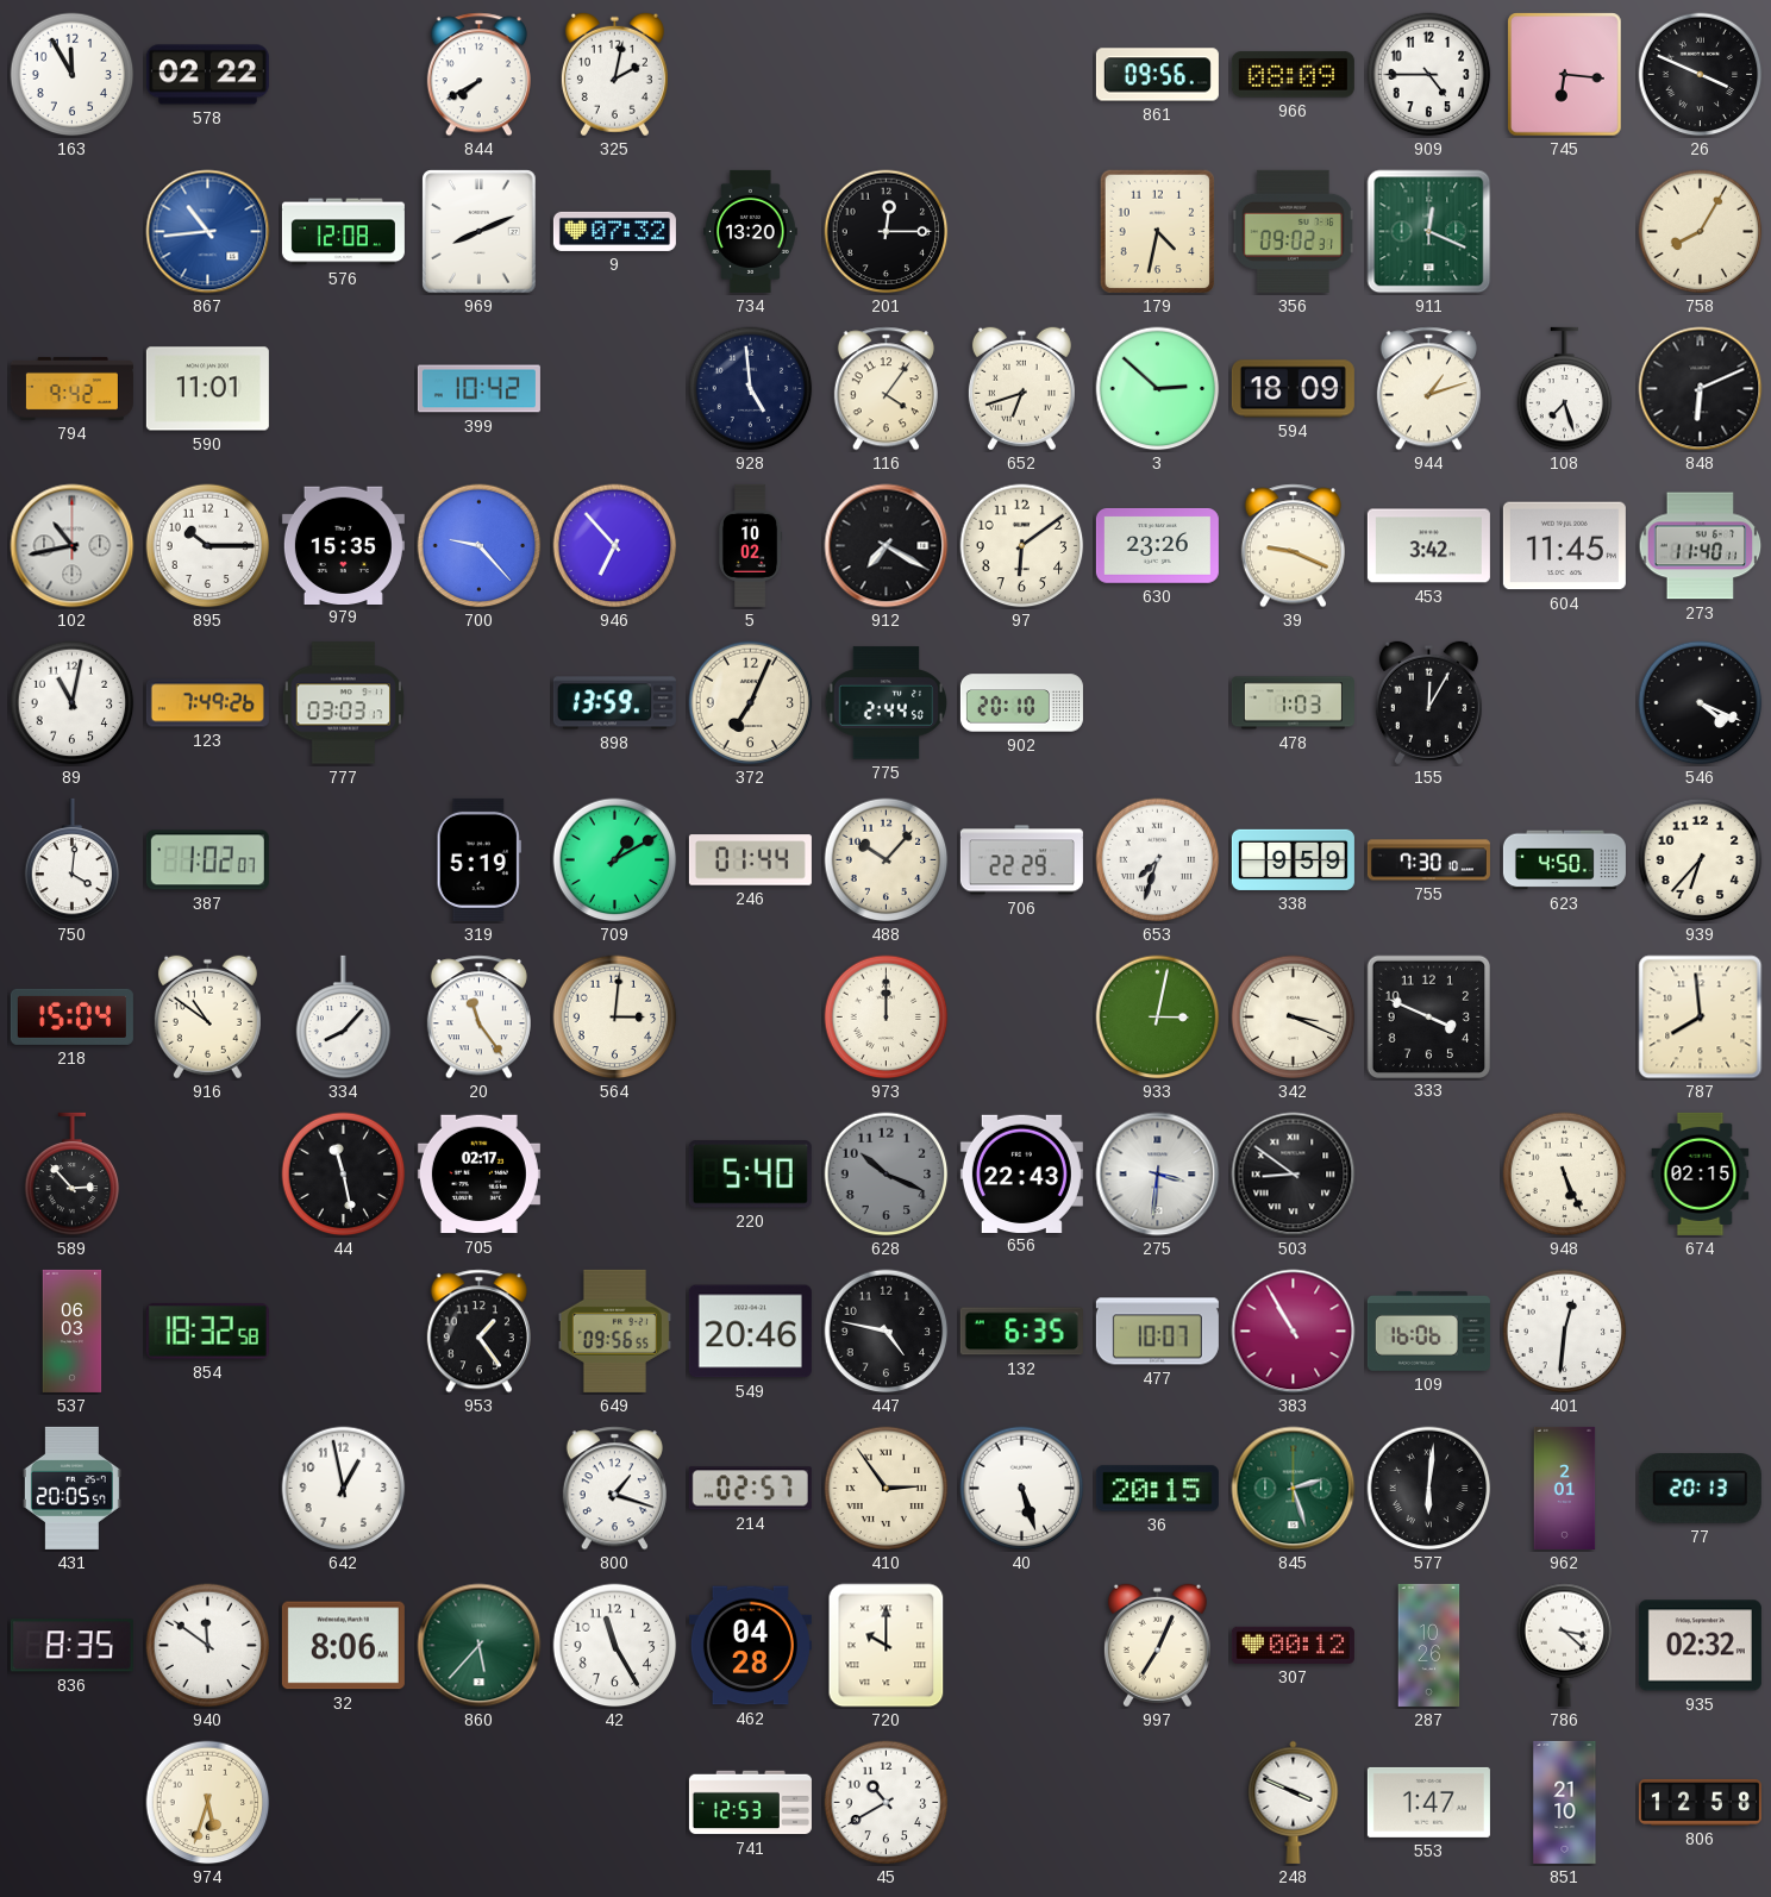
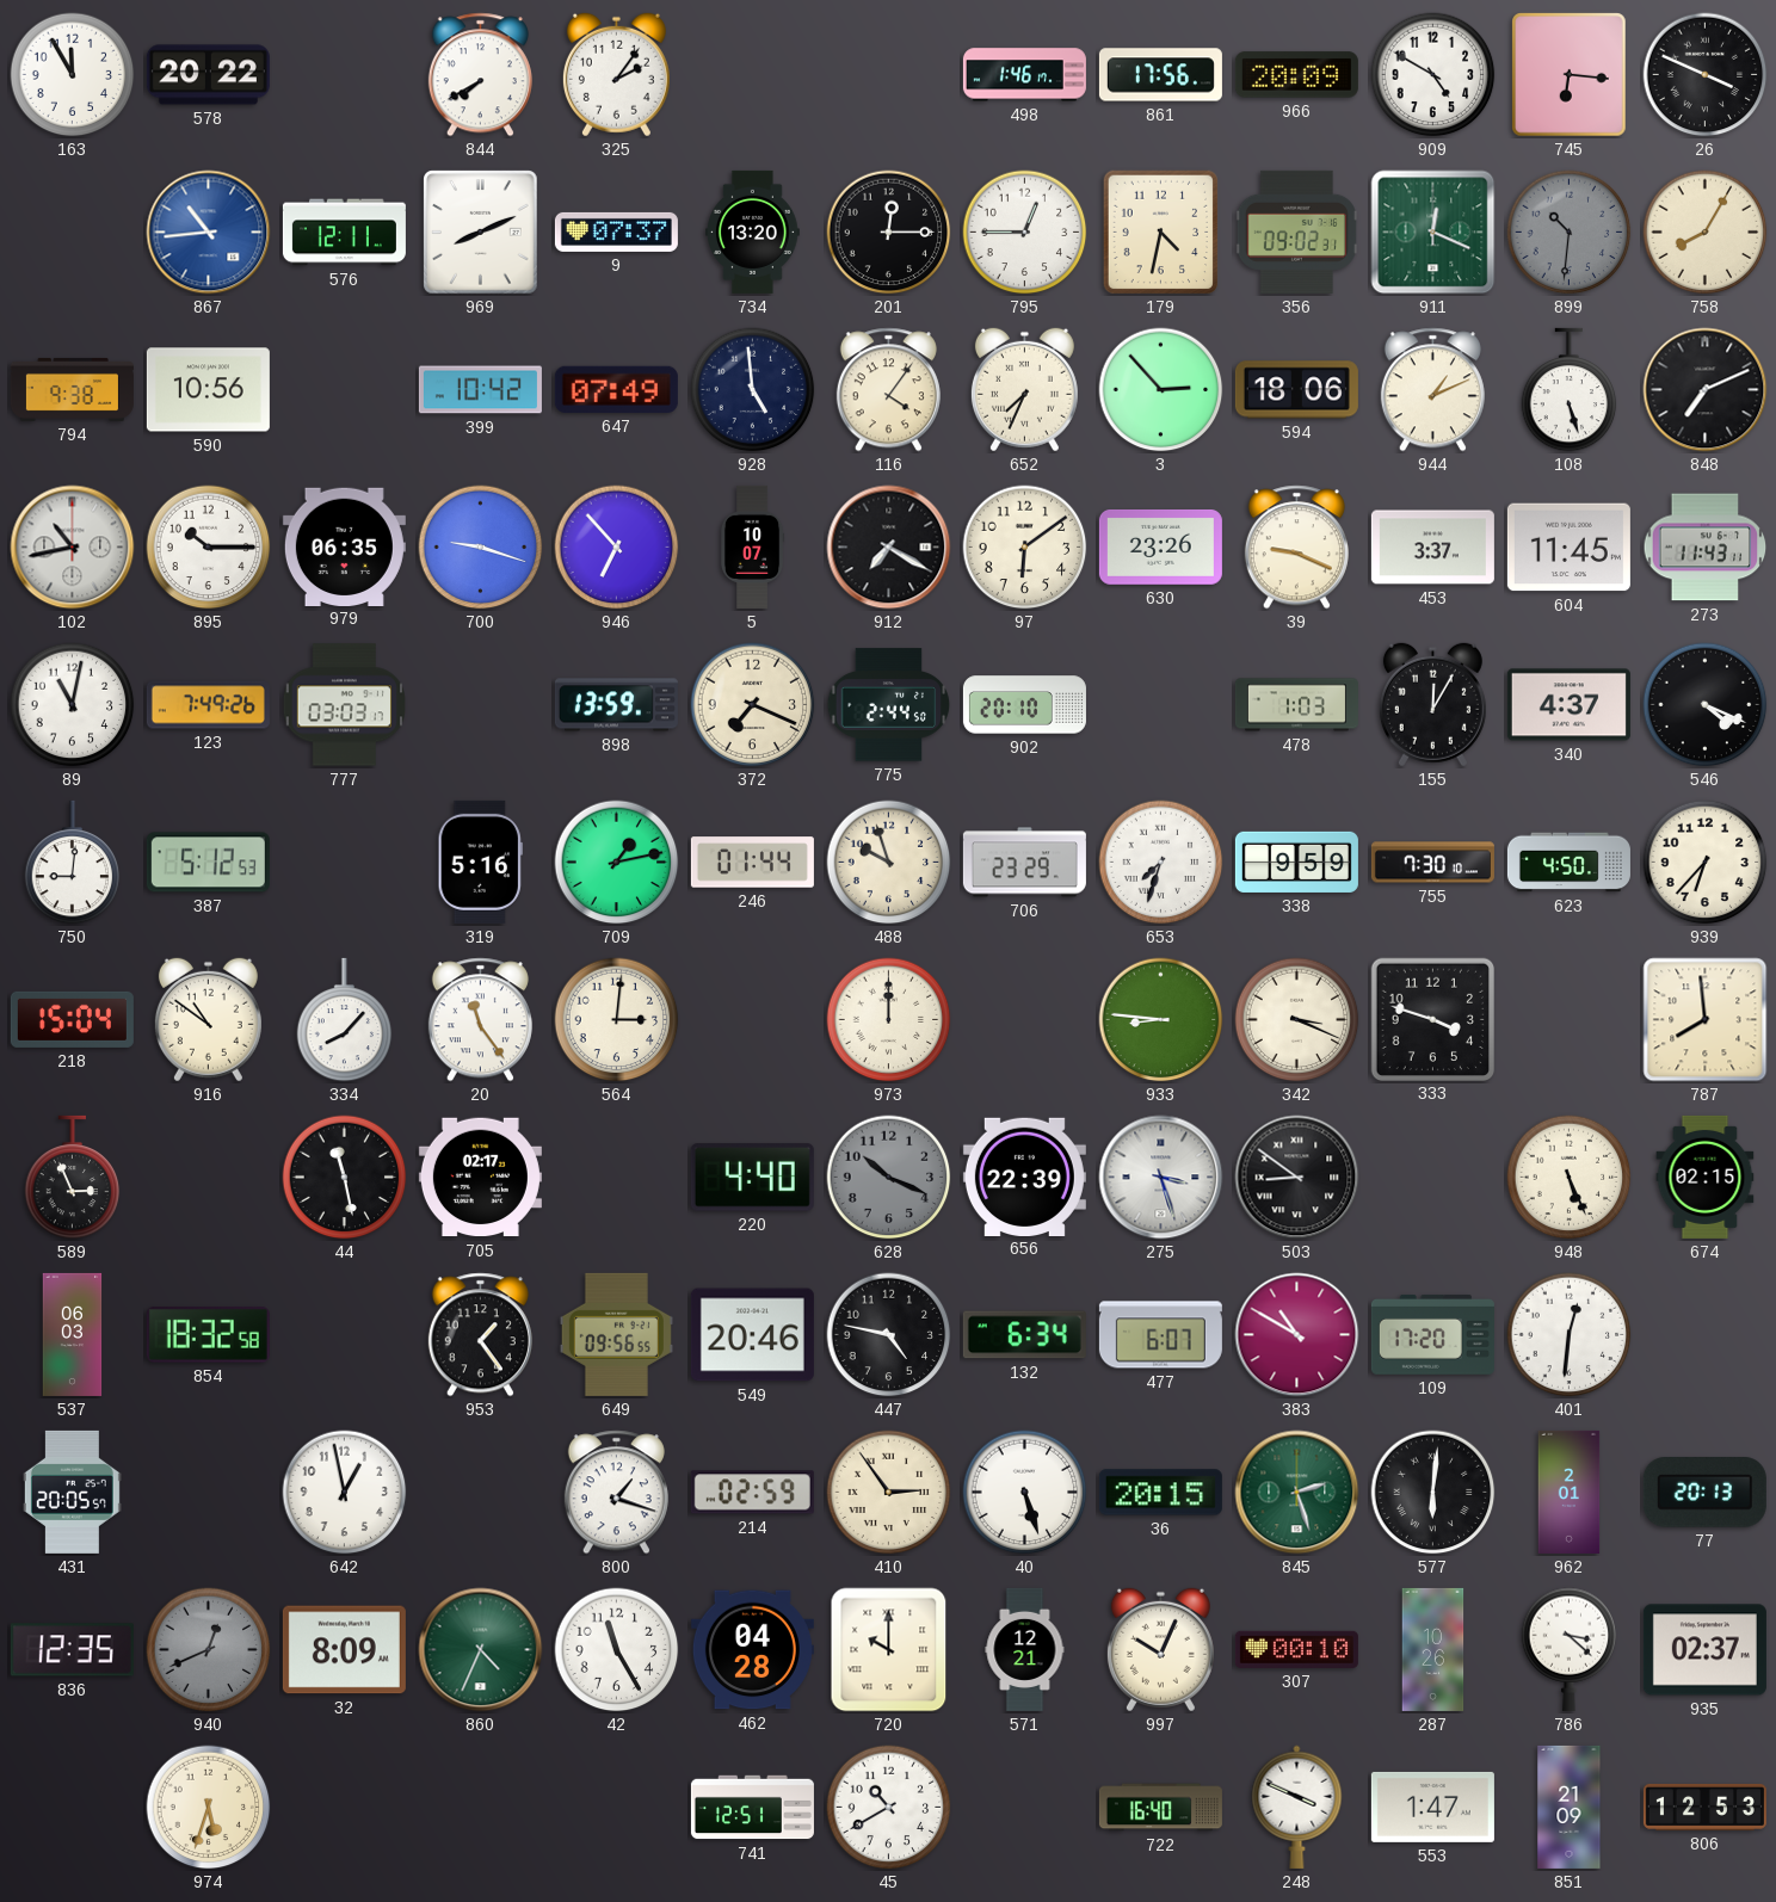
578: 02:22 -> 20:22
325: 2:02 -> 2:06
498: none -> 1:46
861: 09:56 -> 17:56
966: 08:09 -> 20:09
909: 4:45 -> 4:50
576: 12:08 -> 12:11
9: 07:32 -> 07:37
795: none -> 12:45
899: none -> 10:31
794: 9:42 -> 9:38
590: 11:01 -> 10:56
647: none -> 07:49
652: 6:42 -> 7:34
3: 2:52 -> 2:53
594: 18:09 -> 18:06
944: 1:12 -> 1:11
108: 7:27 -> 5:27
848: 6:11 -> 7:11
979: 15:35 -> 06:35
700: 9:23 -> 9:18
5: 10:02 -> 10:07
453: 3:42 -> 3:37
273: 11:40 -> 11:43
372: 7:04 -> 7:19
340: none -> 4:37
750: 4:01 -> 9:01
387: 1:02 -> 5:12
319: 5:19 -> 5:16
709: 1:10 -> 1:13
488: 10:07 -> 9:57
706: 22:29 -> 23:29
933: 3:02 -> 8:46
333: 3:49 -> 3:48
589: 2:53 -> 2:56
220: 5:40 -> 4:40
656: 22:43 -> 22:39
275: 3:31 -> 3:27
132: 6:35 -> 6:34
477: 10:07 -> 6:07
383: 10:55 -> 10:50
109: 16:06 -> 17:20
214: 02:57 -> 02:59
836: 8:35 -> 12:35
940: 11:51 -> 12:41
940 dial: white -> grey
32: 8:06 -> 8:09
860: 5:37 -> 4:34
571: none -> 12:21
997: 7:04 -> 10:04
307: 00:12 -> 00:10
935: 02:32 -> 02:37
741: 12:53 -> 12:51
722: none -> 16:40
851: 21:10 -> 21:09
806: 12:58 -> 12:53
